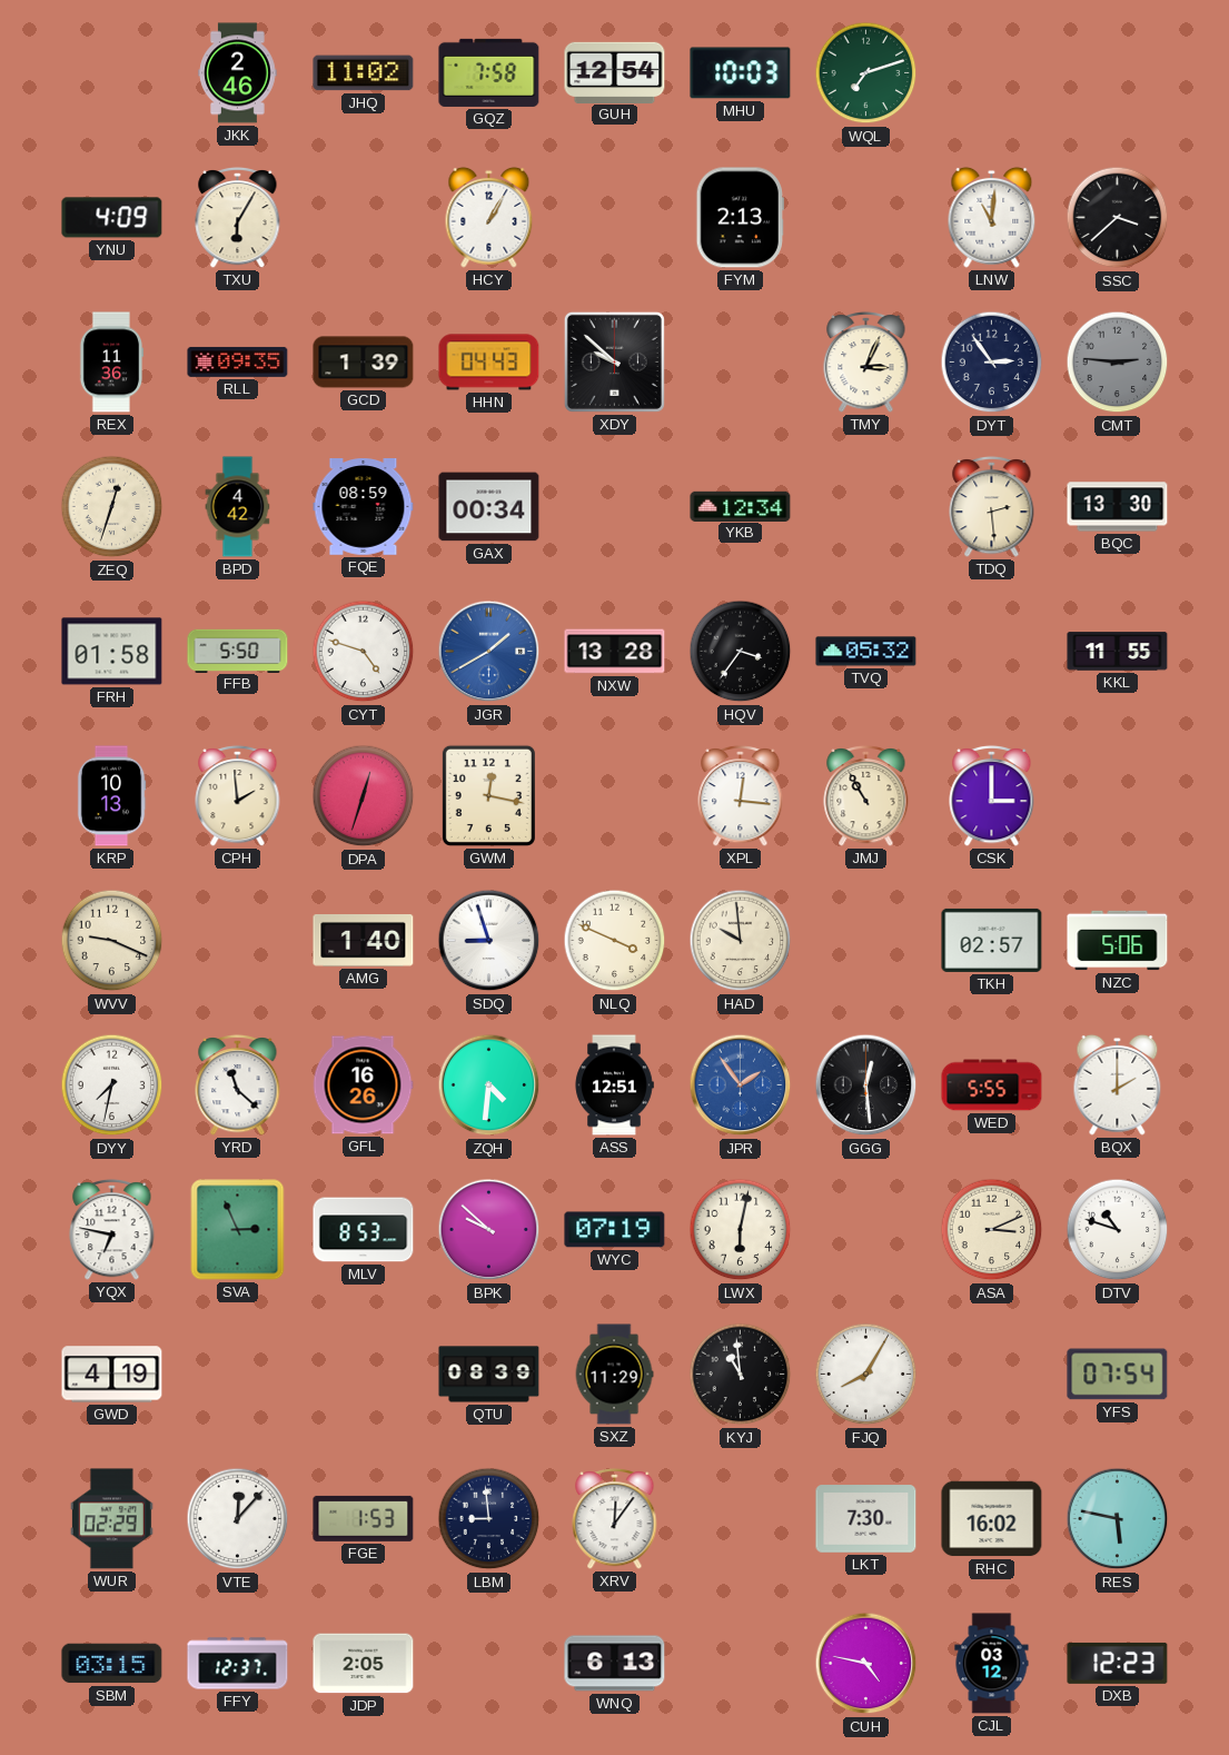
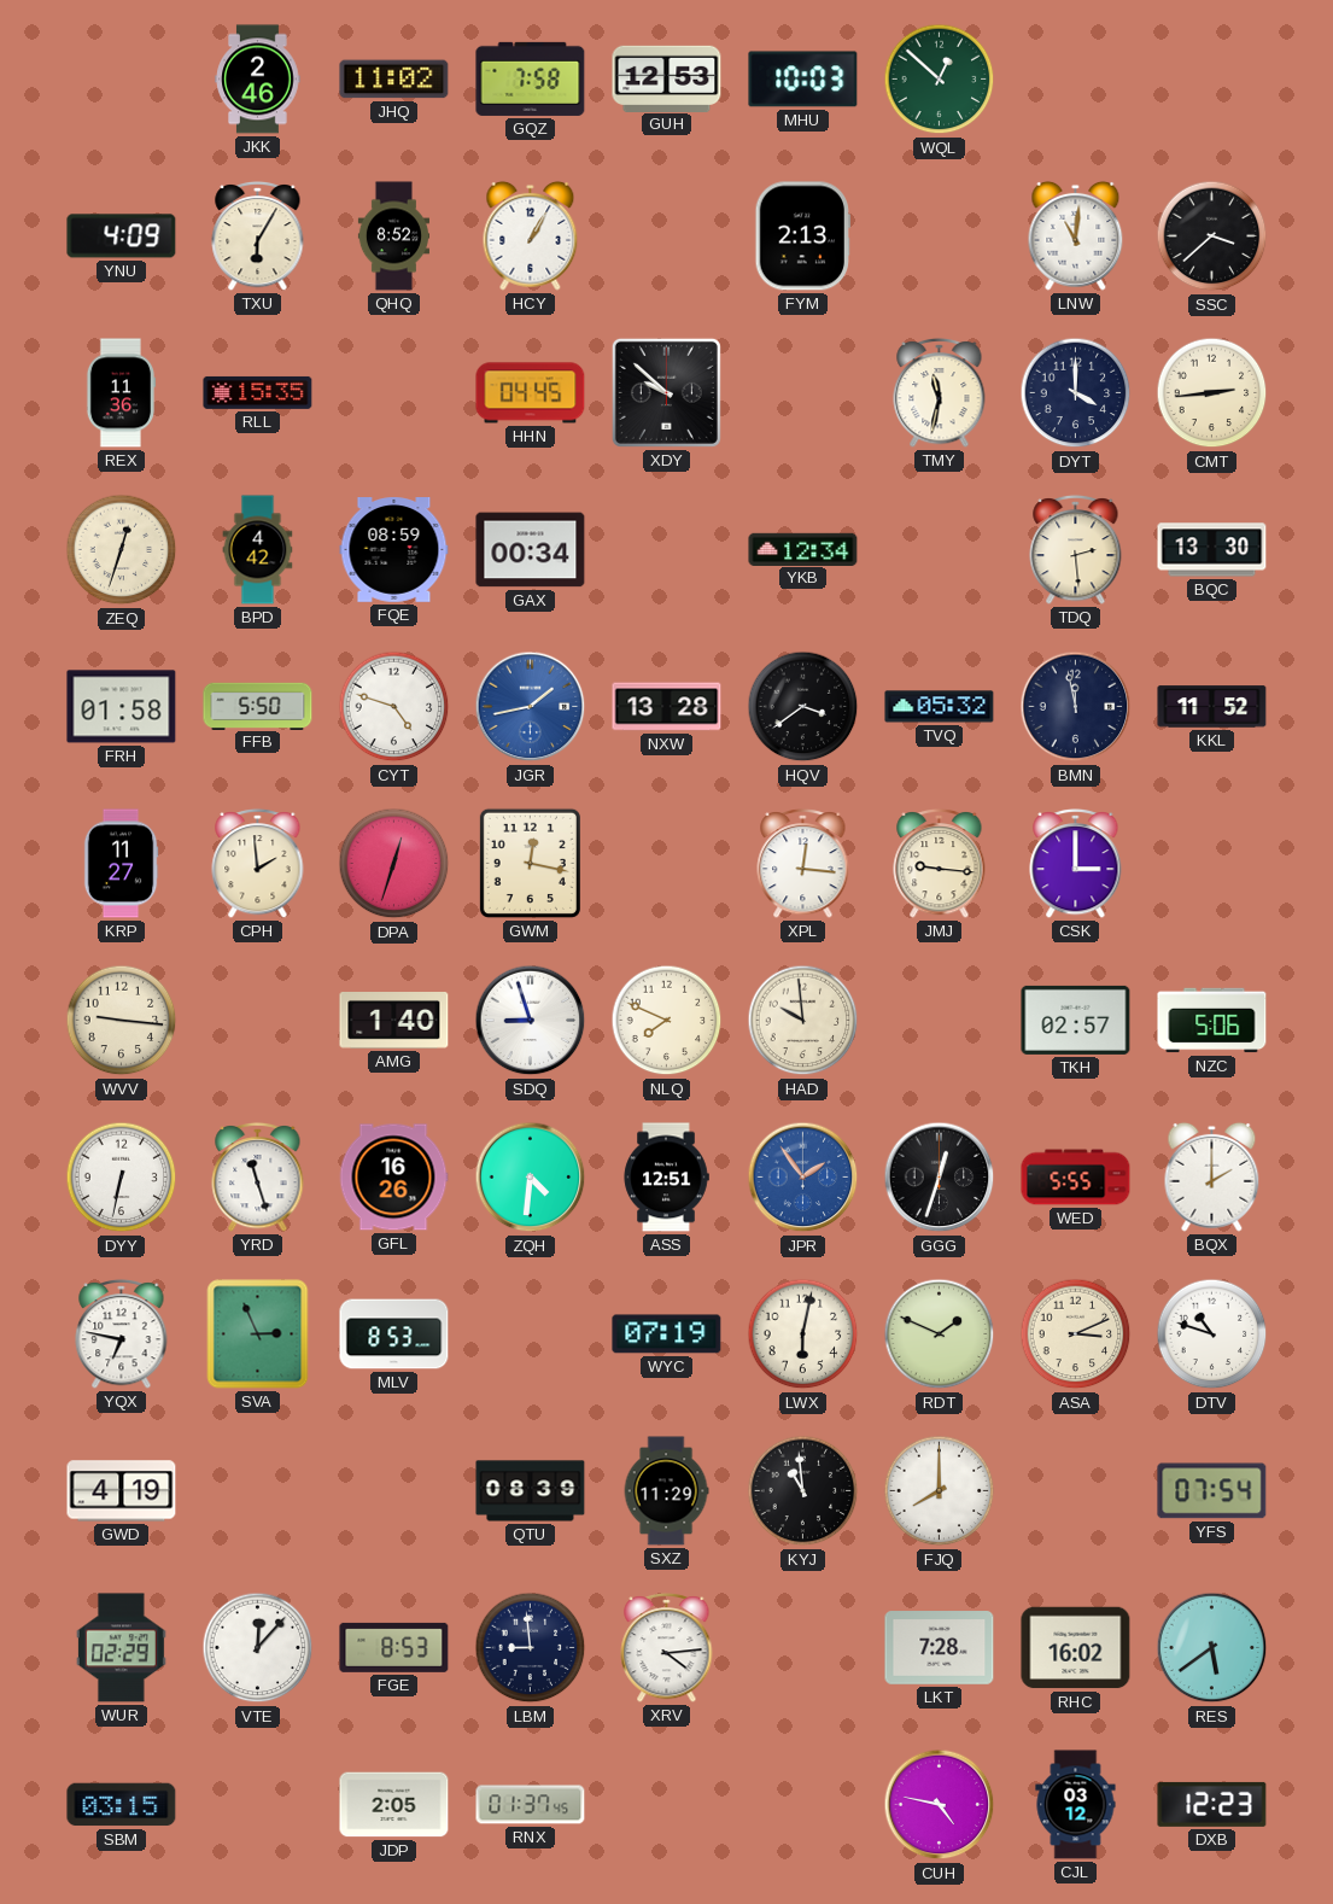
GUH: 12:54 -> 12:53
WQL: 7:12 -> 12:52
QHQ: none -> 8:52
RLL: 09:35 -> 15:35
GCD: 1:39 -> none
HHN: 04:43 -> 04:45
TMY: 3:04 -> 11:32
DYT: 2:54 -> 4:00
CMT: 2:46 -> 2:44
CMT dial: grey -> cream
JGR: 1:40 -> 1:43
HQV: 3:36 -> 3:39
BMN: none -> 11:58
KKL: 11:55 -> 11:52
KRP: 10:13 -> 11:27
JMJ: 10:55 -> 9:16
WVV: 9:19 -> 9:16
NLQ: 3:49 -> 7:49
DYY: 7:32 -> 6:32
YRD: 11:22 -> 11:27
GGG: 12:29 -> 12:33
BPK: 9:52 -> none
RDT: none -> 1:49
FJQ: 8:05 -> 8:00
FGE: 1:53 -> 8:53
XRV: 12:06 -> 4:14
LKT: 7:30 -> 7:28
RES: 5:47 -> 5:39
FFY: 12:37 -> none
RNX: none -> 01:37
WNQ: 6:13 -> none
